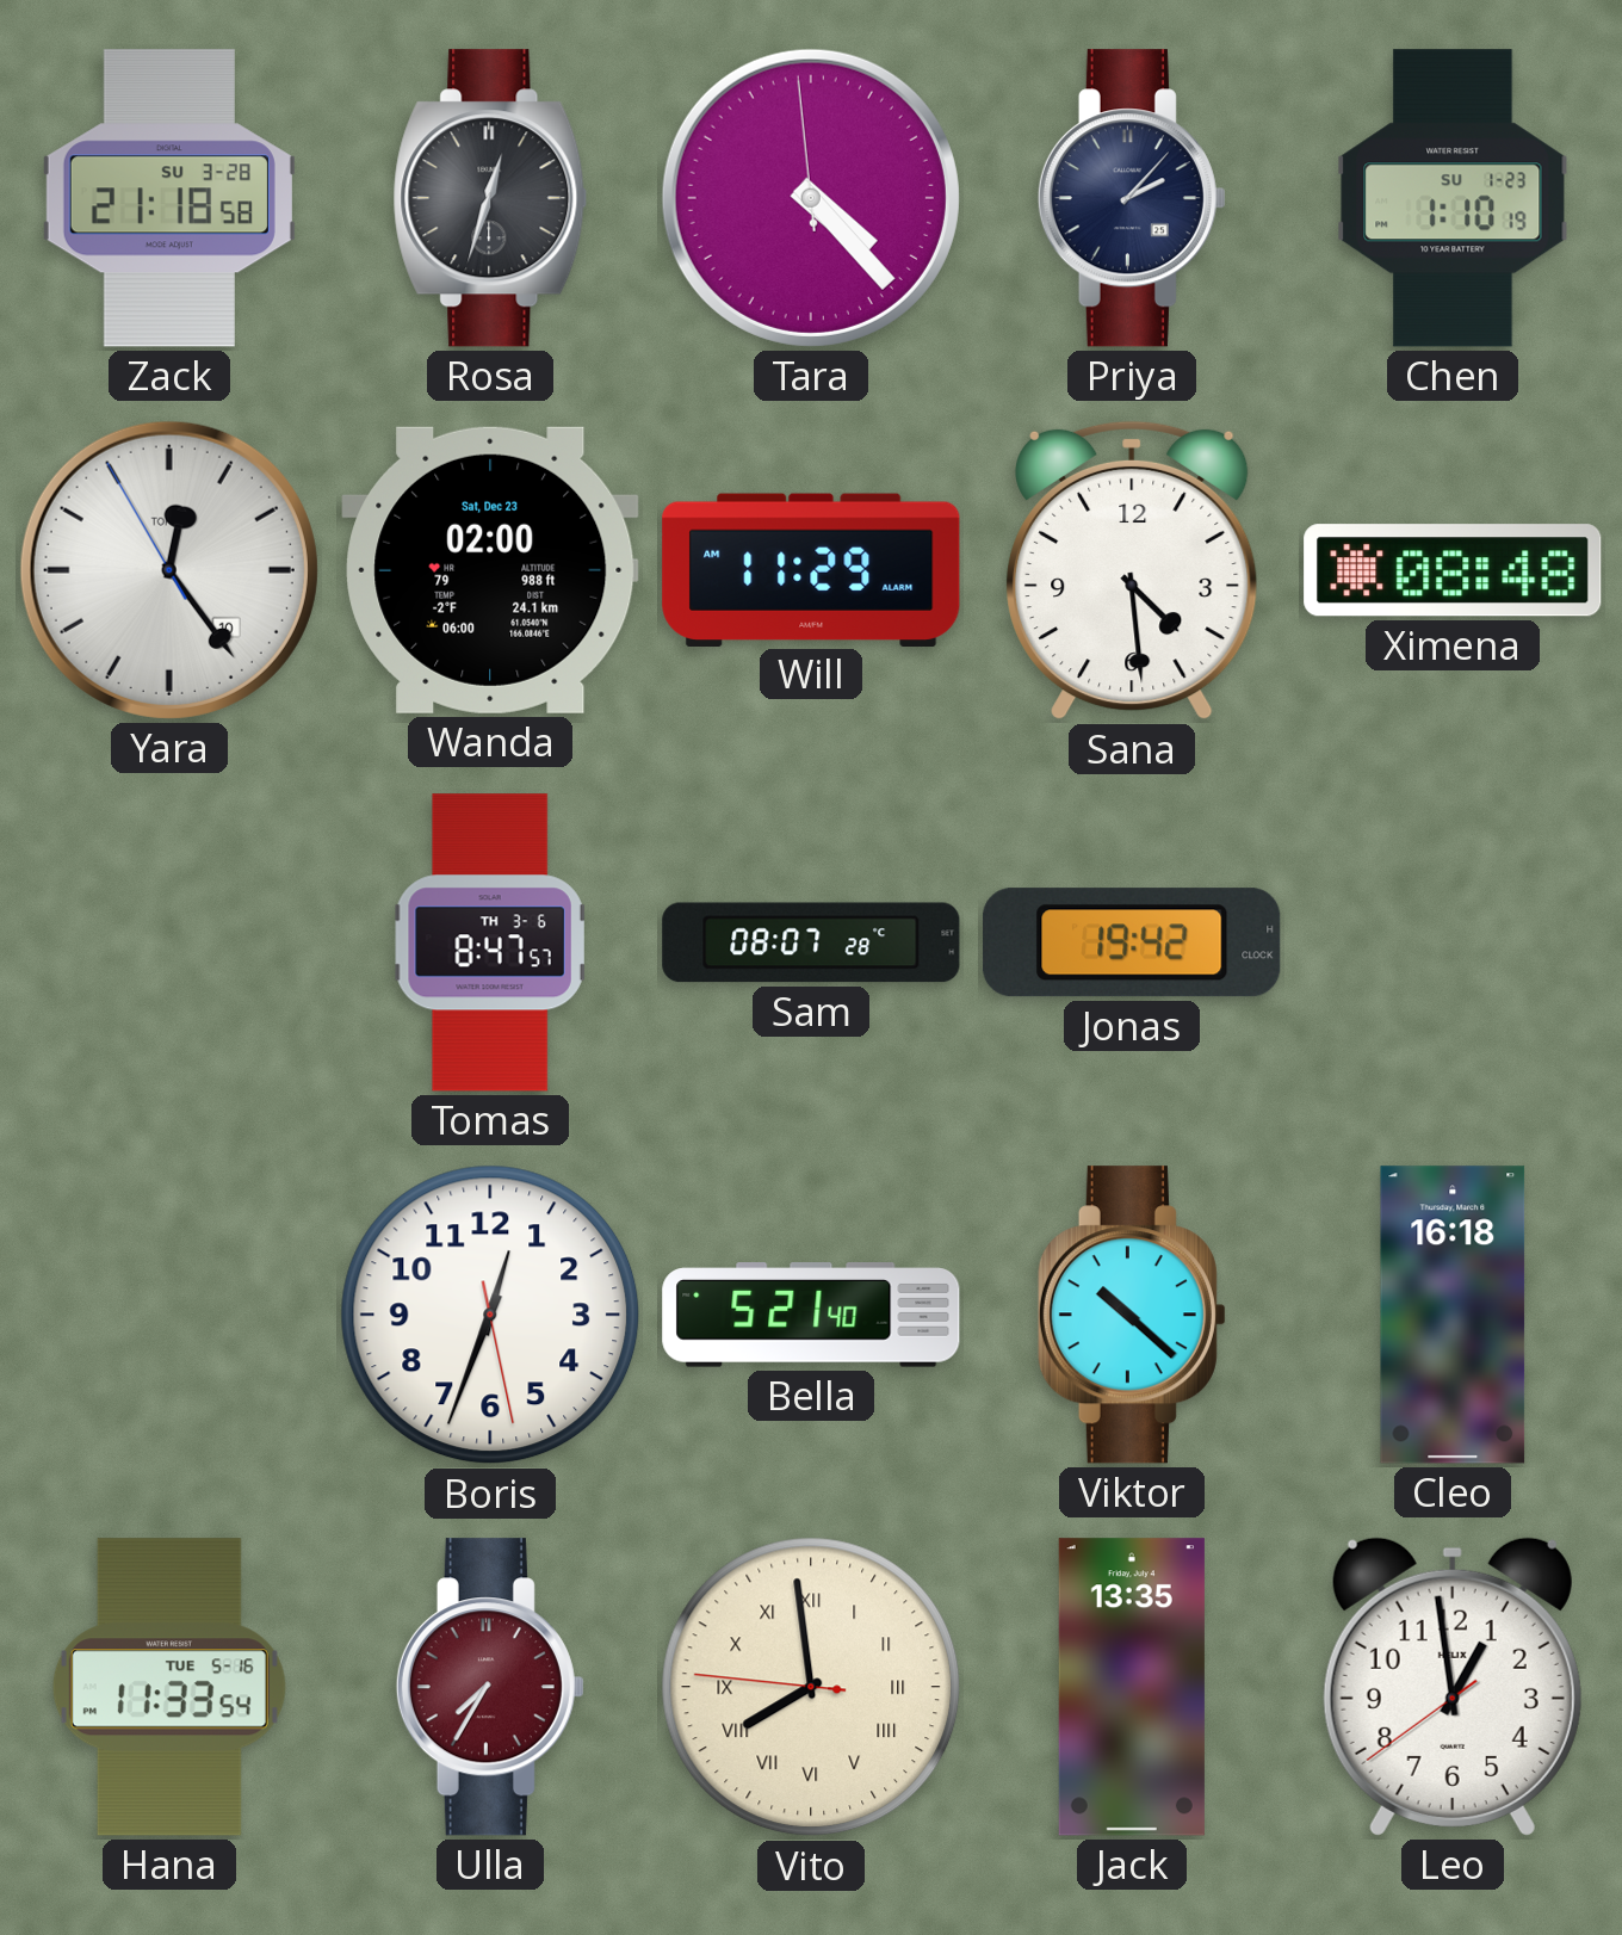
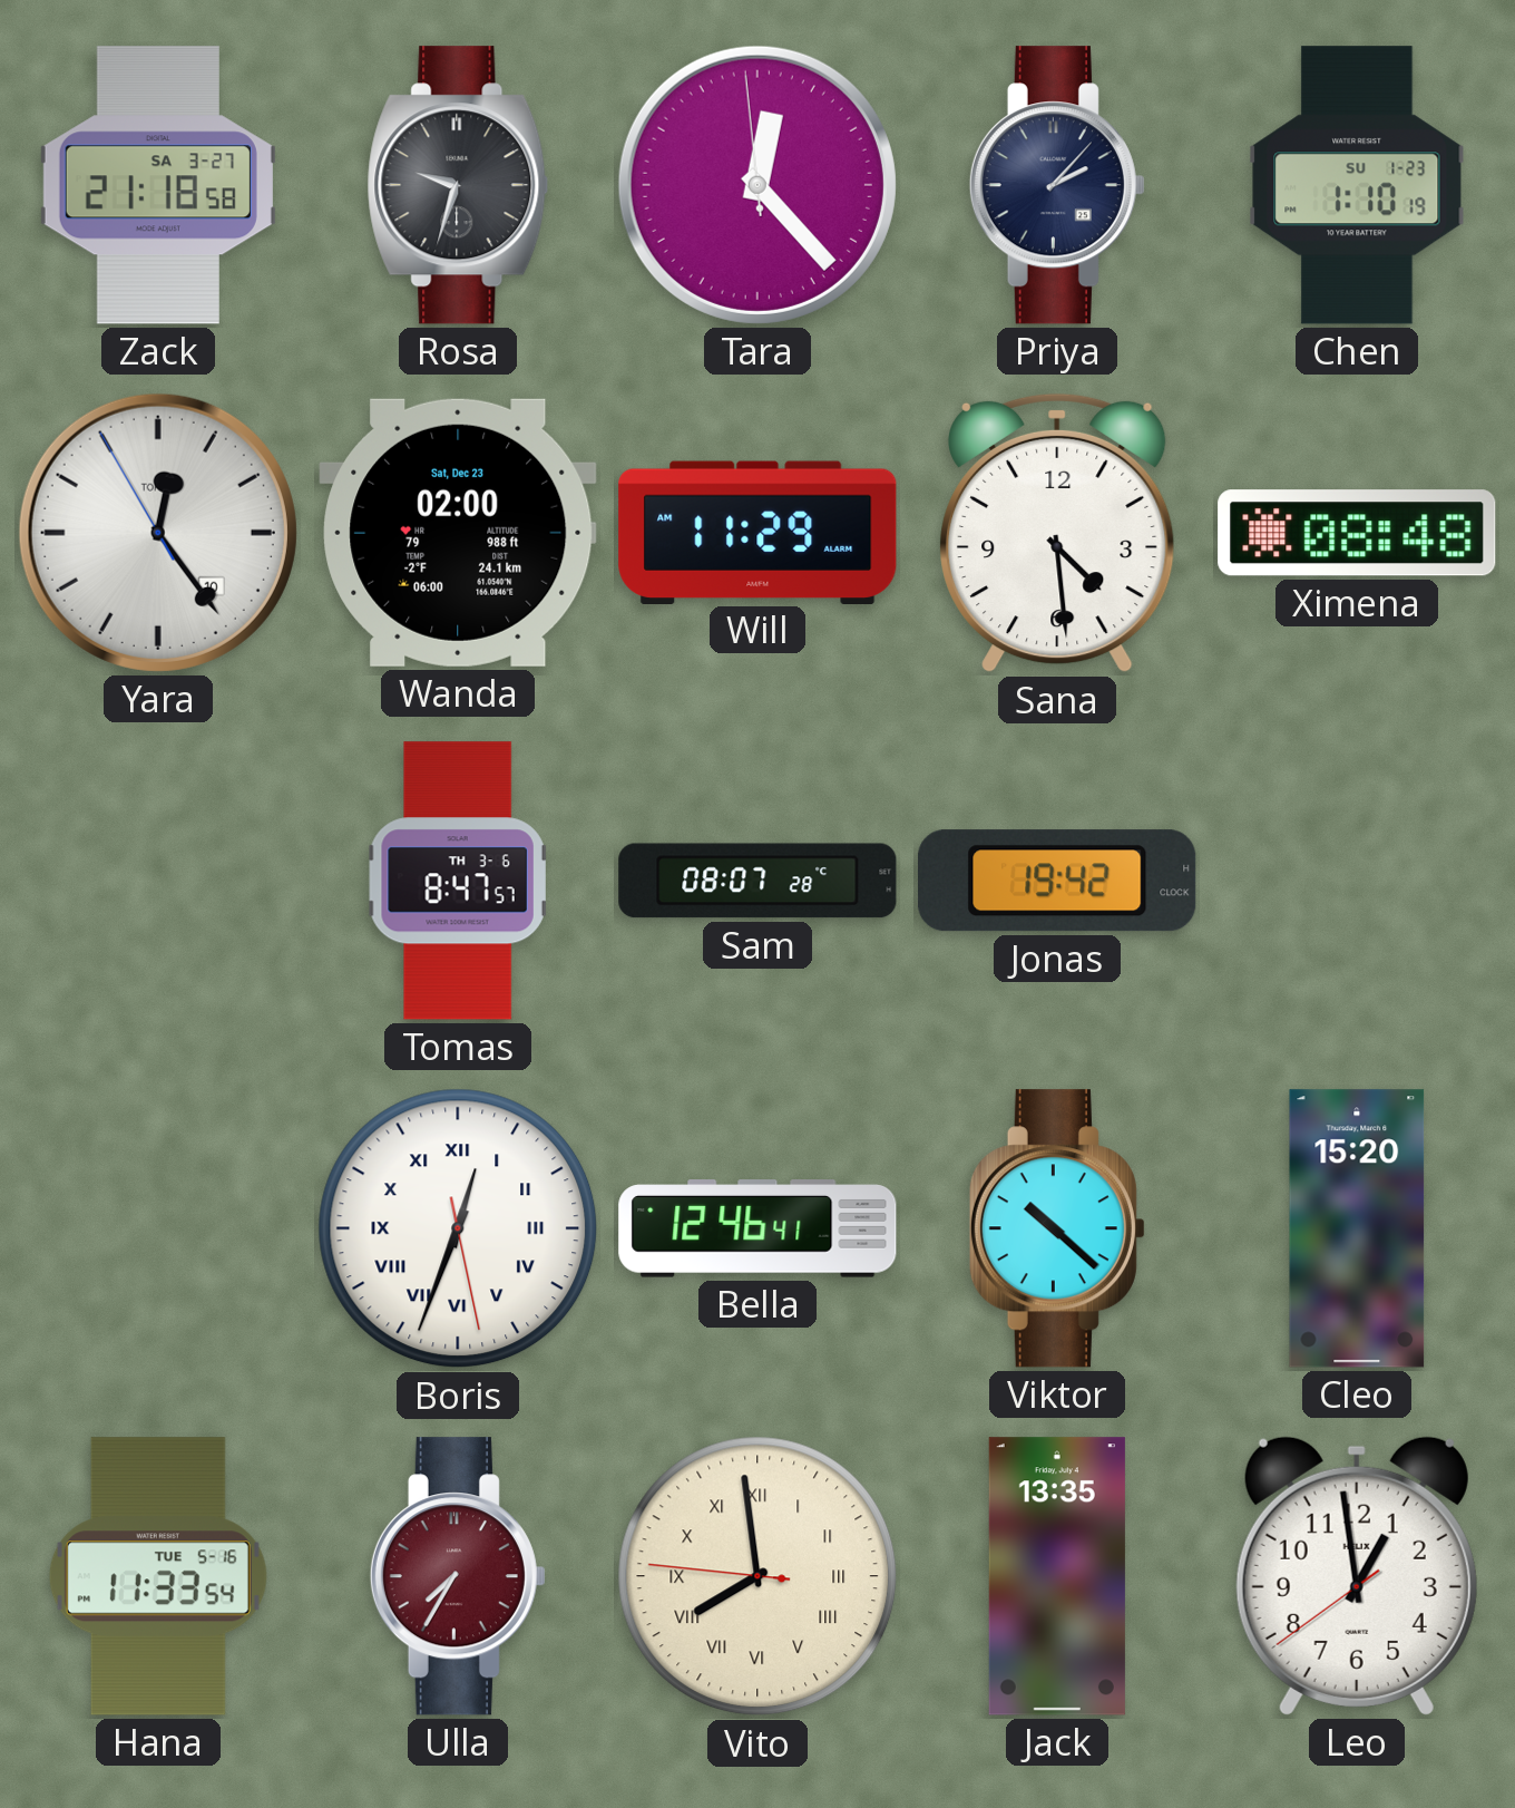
Zack date: SU 3-28 -> SA 3-27
Rosa: 12:33 -> 9:33
Tara: 4:22 -> 12:22
Boris numerals: Arabic -> Roman
Bella: 5:21 -> 12:46
Cleo: 16:18 -> 15:20
